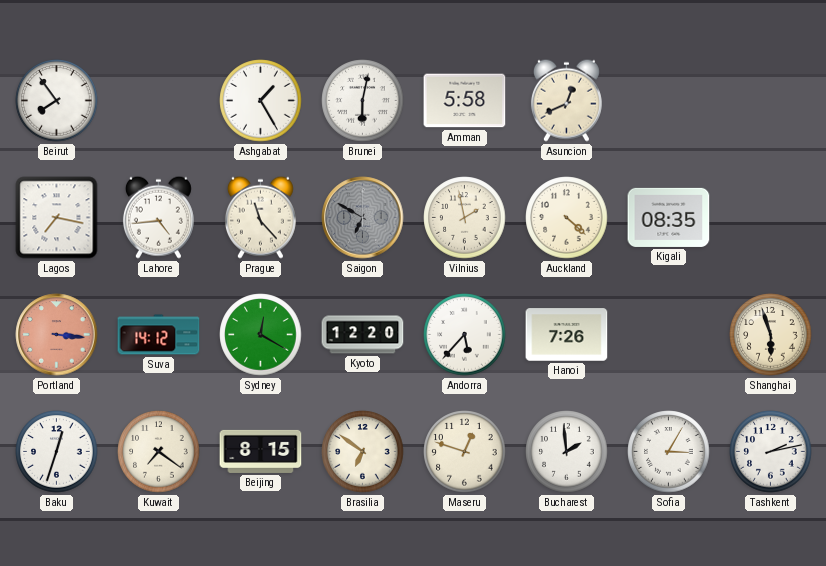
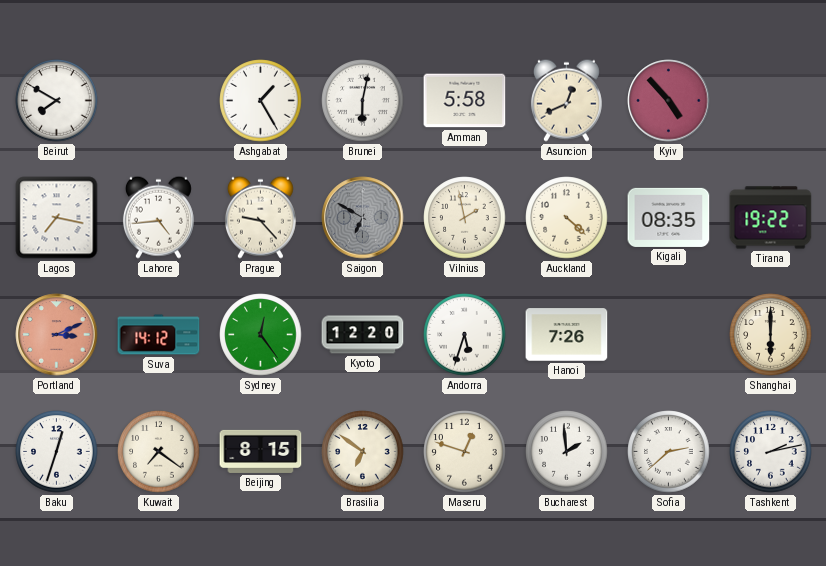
Beirut: 7:54 -> 7:50
Kyiv: none -> 4:53
Prague: 11:23 -> 9:23
Tirana: none -> 19:22
Portland: 3:16 -> 3:11
Sydney: 12:20 -> 12:24
Andorra: 5:37 -> 5:33
Shanghai: 5:57 -> 6:00
Sofia: 3:05 -> 2:38
